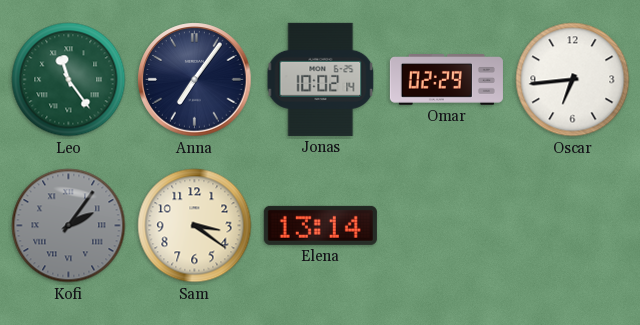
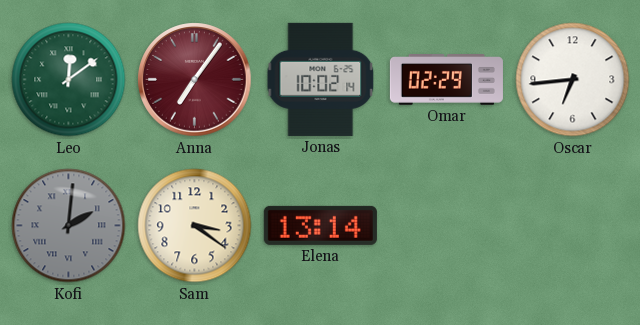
Leo: 11:24 -> 12:09
Anna dial: navy -> burgundy
Kofi: 2:06 -> 2:01
